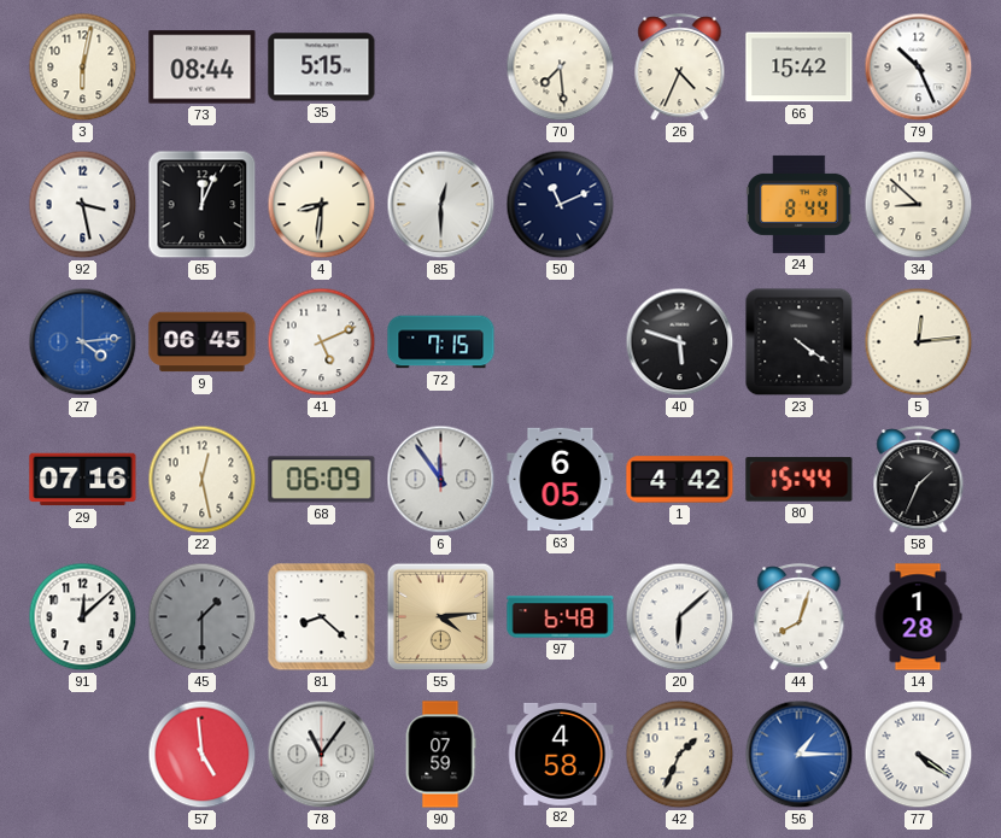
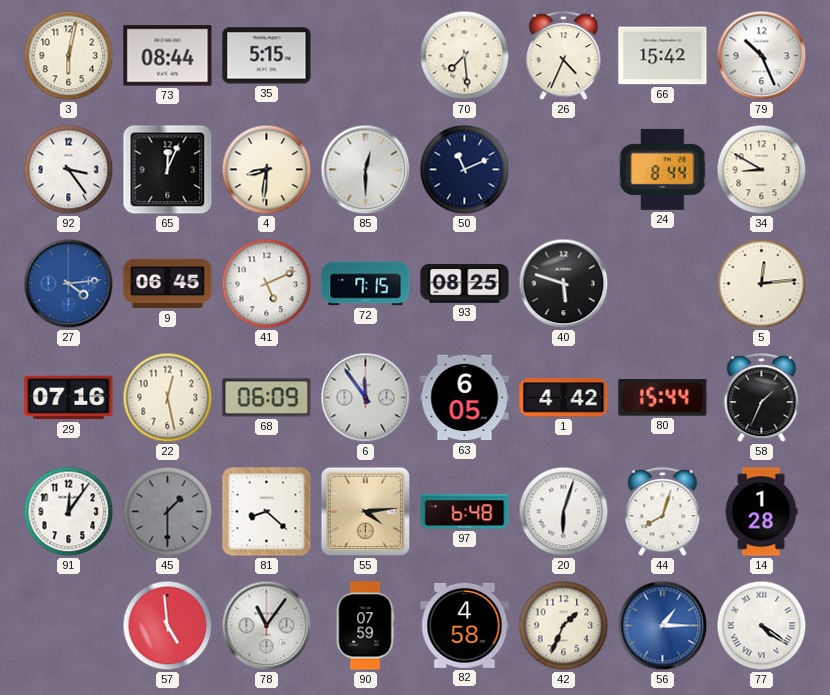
92: 3:28 -> 3:24
34: 8:52 -> 8:50
93: none -> 08:25
23: 4:21 -> none
91: 12:08 -> 12:06
20: 6:08 -> 6:03
